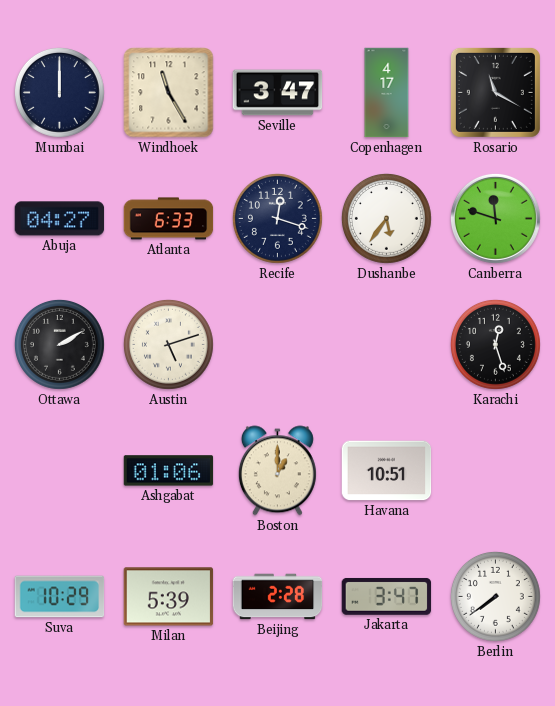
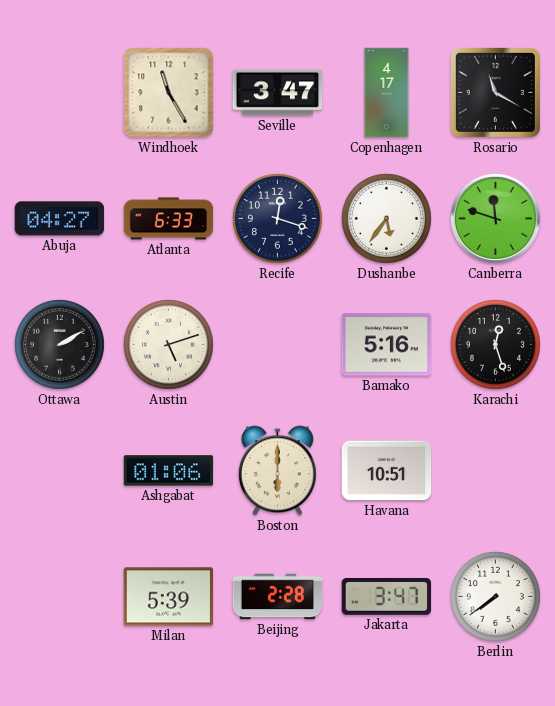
Mumbai: 12:00 -> none
Bamako: none -> 5:16
Boston: 1:00 -> 6:00
Suva: 10:29 -> none
